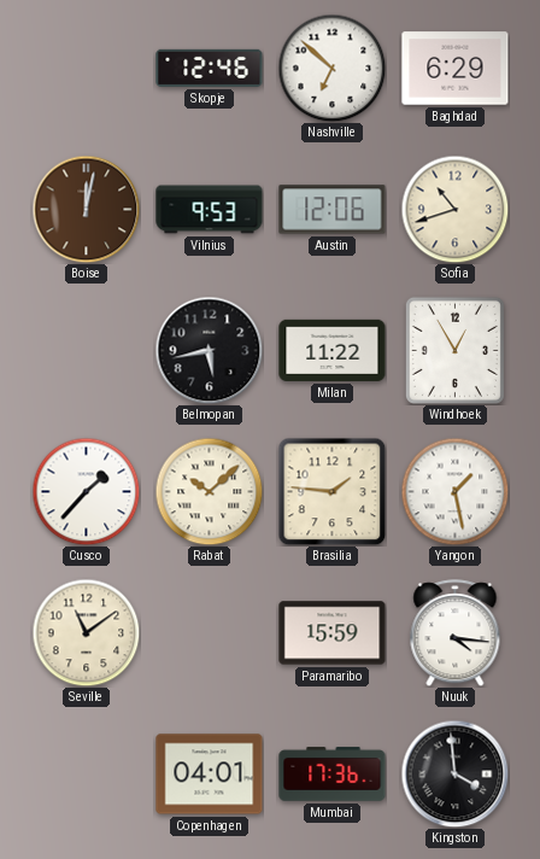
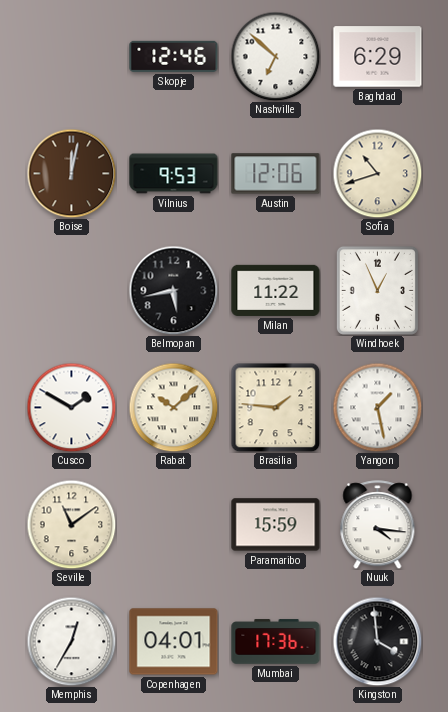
Windhoek: 12:55 -> 12:56
Cusco: 1:37 -> 1:50
Memphis: none -> 12:35
